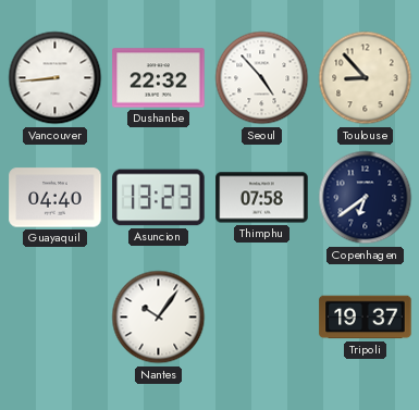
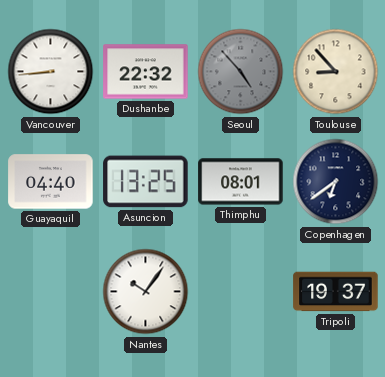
Seoul dial: white -> grey
Asuncion: 13:23 -> 13:25
Thimphu: 07:58 -> 08:01
